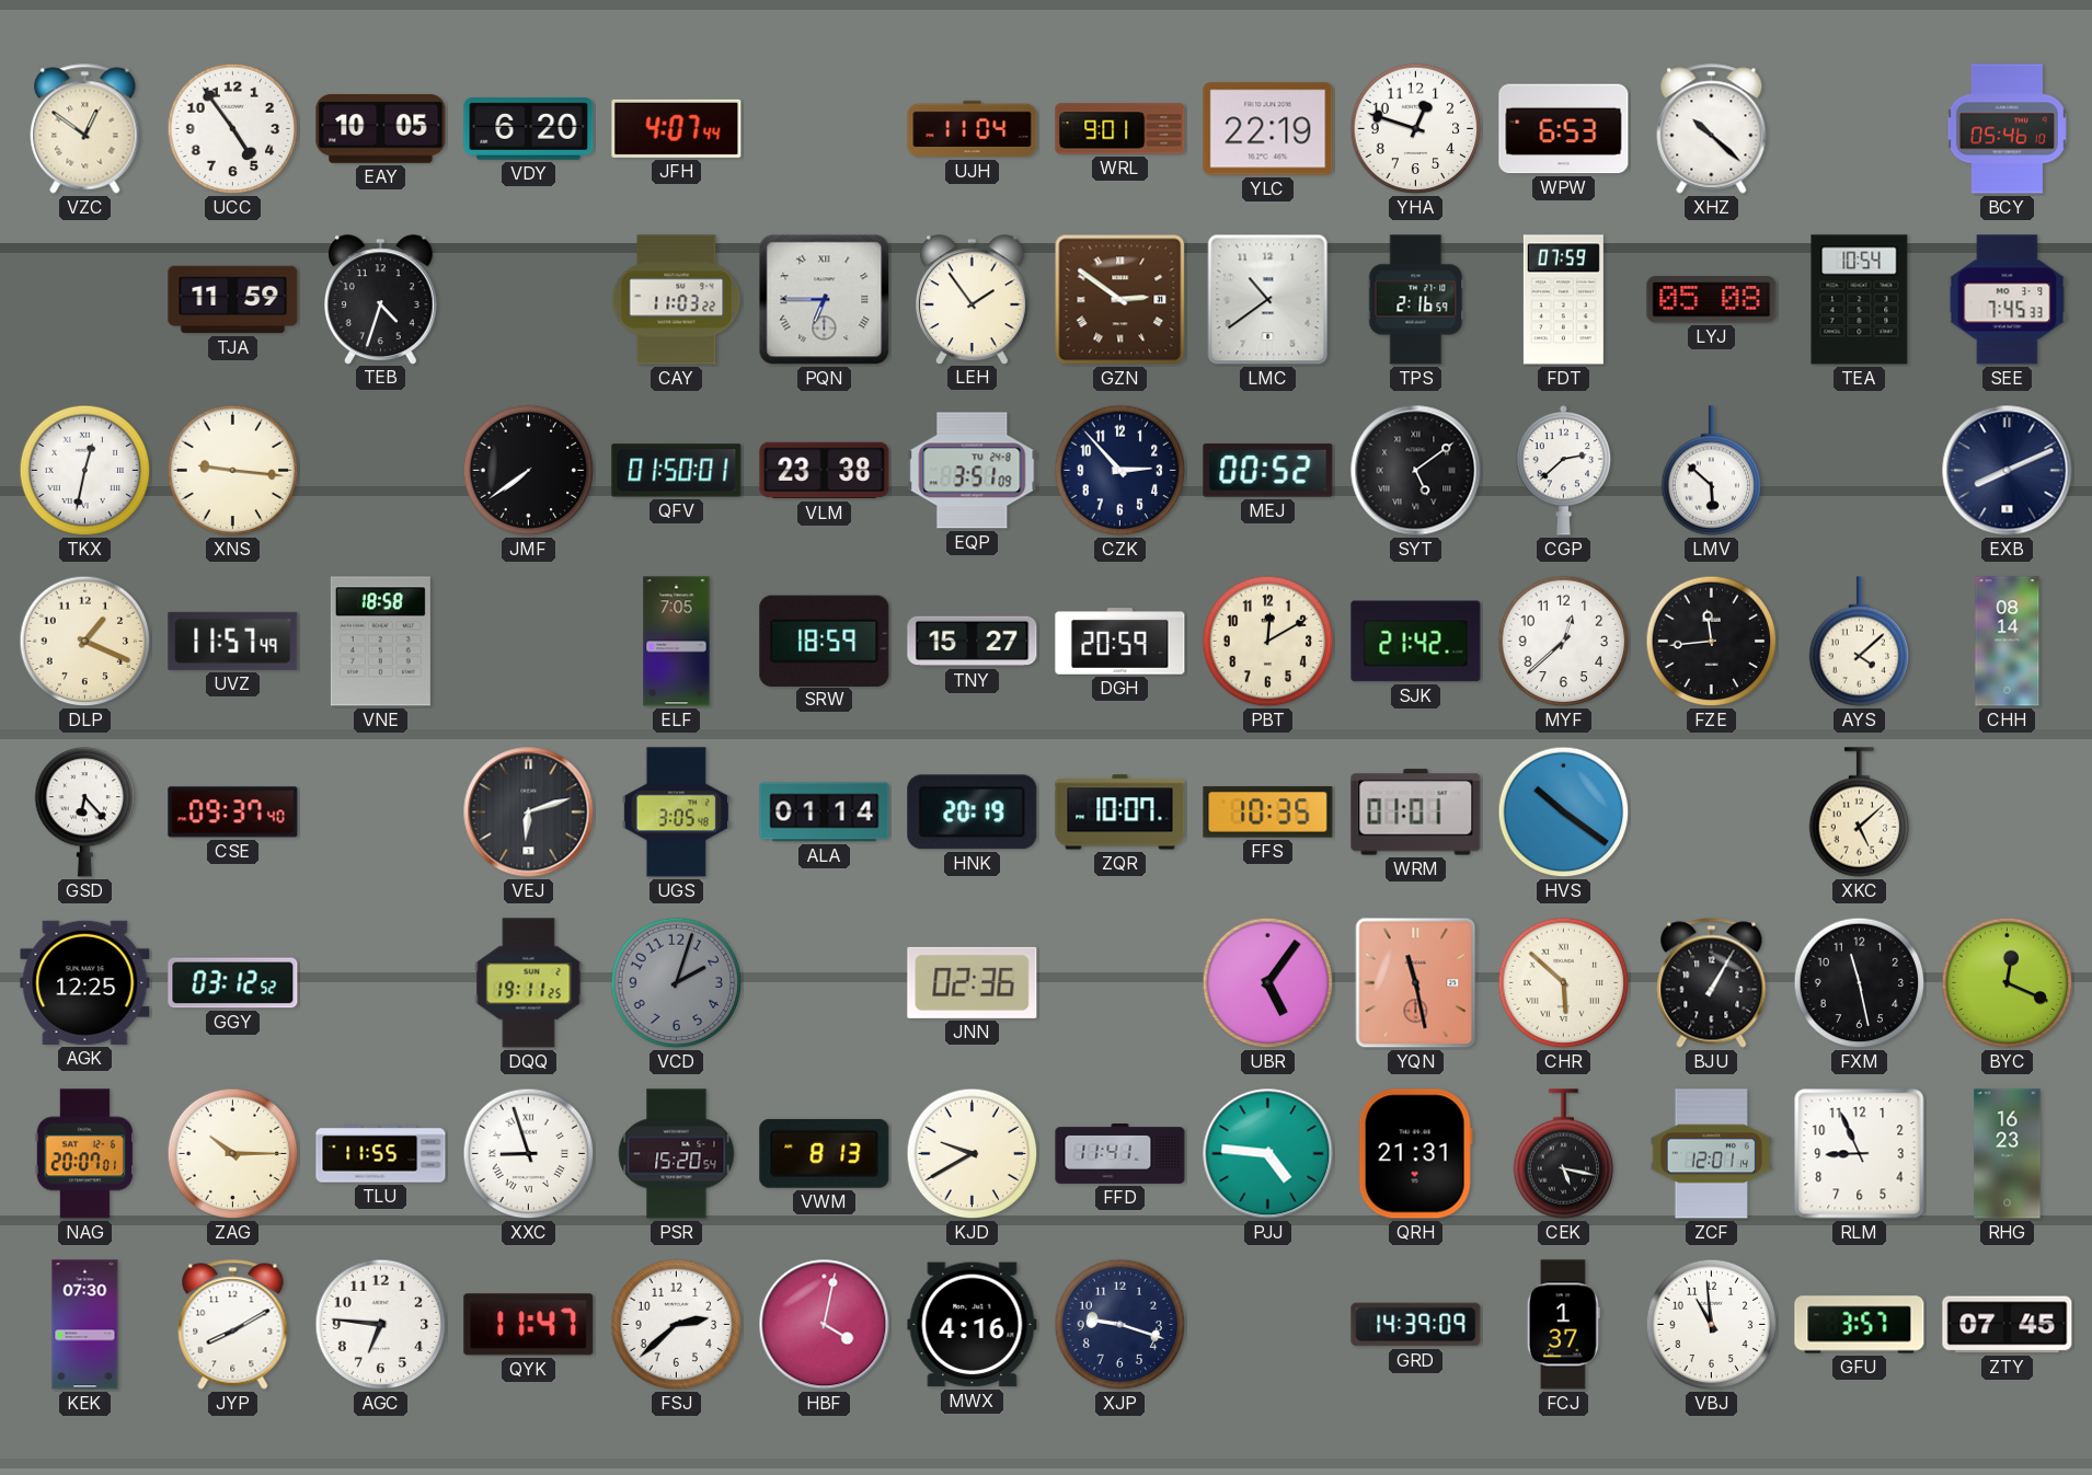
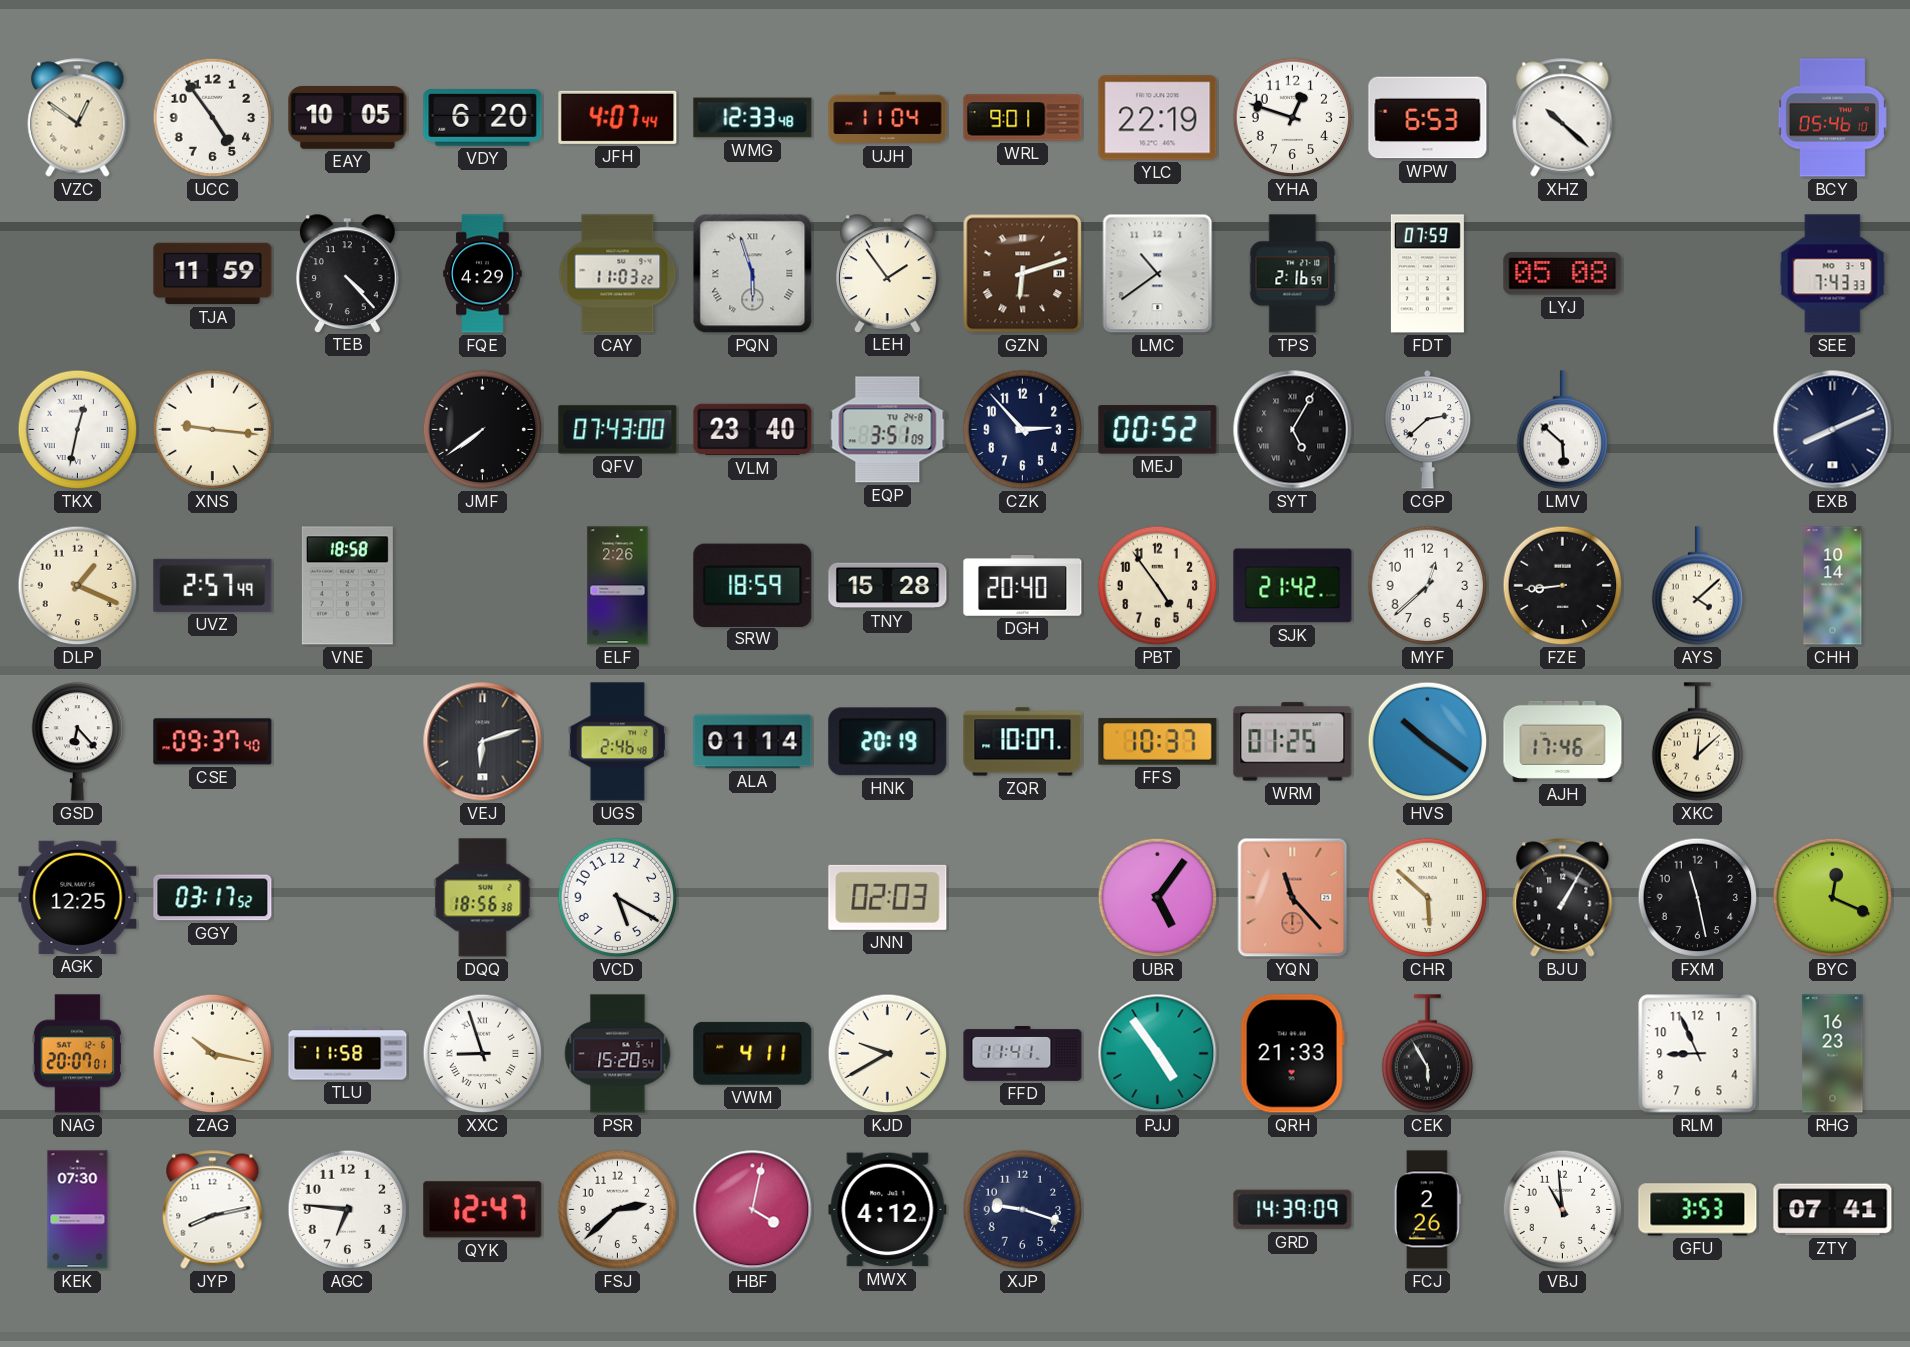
WMG: none -> 12:33
TEB: 4:33 -> 4:23
FQE: none -> 4:29
PQN: 6:45 -> 5:57
GZN: 2:51 -> 6:12
TEA: 10:54 -> none
SEE: 7:45 -> 7:43
QFV: 01:50 -> 07:43
VLM: 23:38 -> 23:40
SYT: 5:09 -> 5:05
UVZ: 11:57 -> 2:57
ELF: 7:05 -> 2:26
TNY: 15:27 -> 15:28
DGH: 20:59 -> 20:40
PBT: 12:10 -> 4:54
FZE: 11:44 -> 8:44
CHH: 08:14 -> 10:14
UGS: 3:05 -> 2:46
FFS: 10:35 -> 10:37
WRM: 01:01 -> 01:25
AJH: none -> 17:46
XKC: 5:08 -> 12:08
GGY: 03:12 -> 03:17
DQQ: 19:11 -> 18:56
VCD: 2:03 -> 5:20
VCD dial: grey -> white
JNN: 02:36 -> 02:03
YQN: 11:28 -> 11:23
ZAG: 10:15 -> 10:17
TLU: 11:55 -> 11:58
VWM: 8:13 -> 4:11
PJJ: 4:46 -> 4:54
QRH: 21:31 -> 21:33
CEK: 5:17 -> 5:55
ZCF: 12:01 -> none
JYP: 8:10 -> 8:13
QYK: 11:47 -> 12:47
MWX: 4:16 -> 4:12
FCJ: 1:37 -> 2:26
GFU: 3:57 -> 3:53
ZTY: 07:45 -> 07:41
